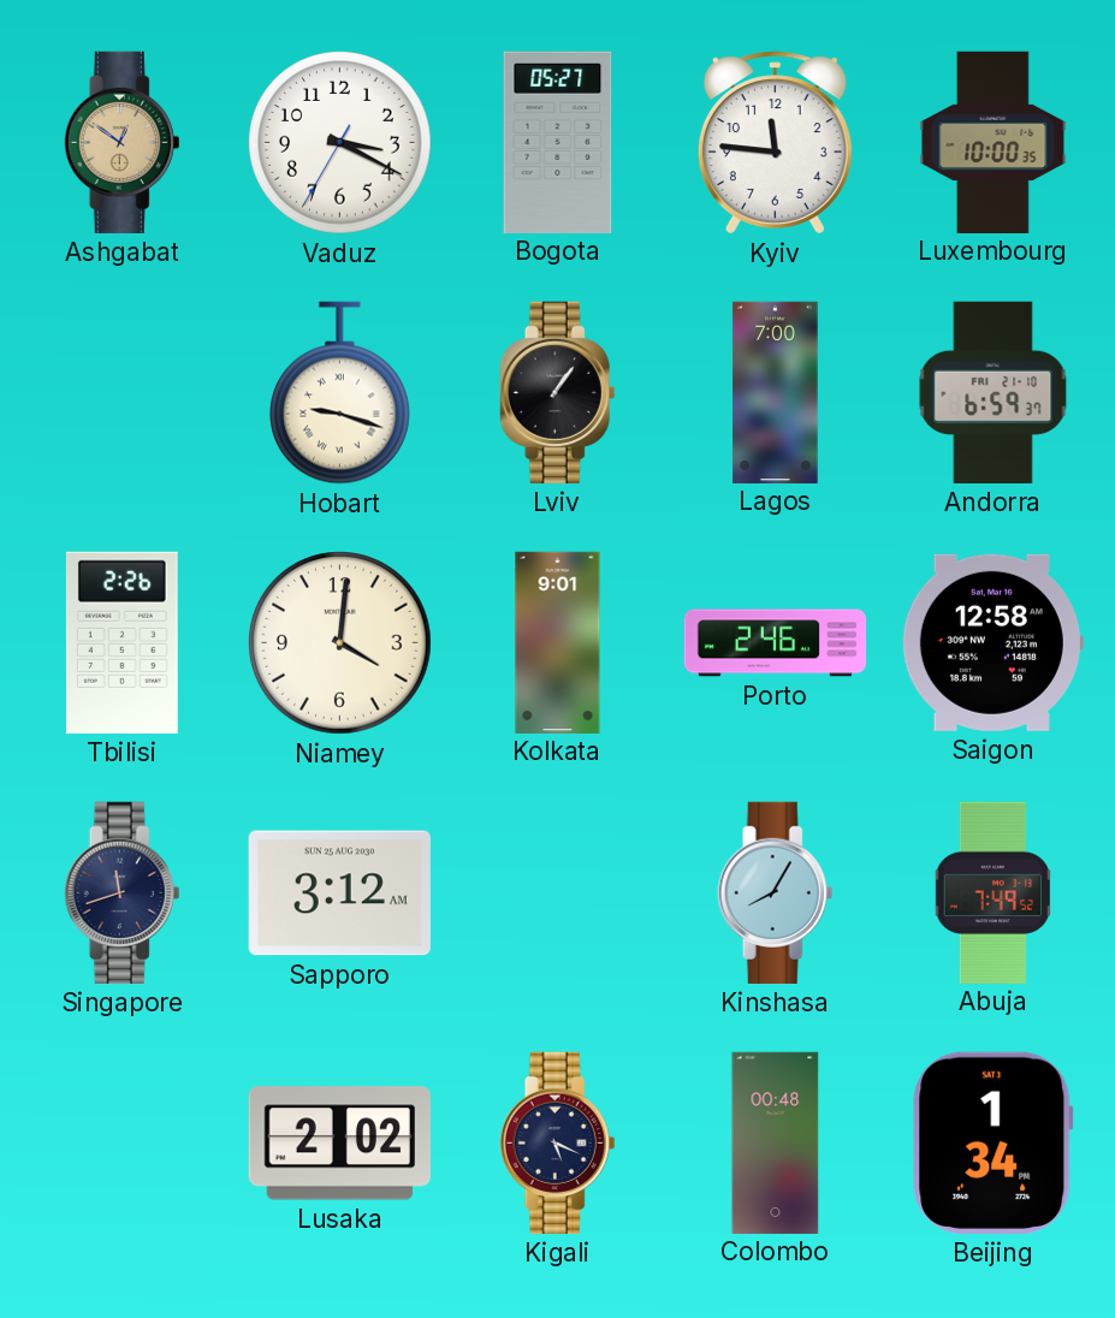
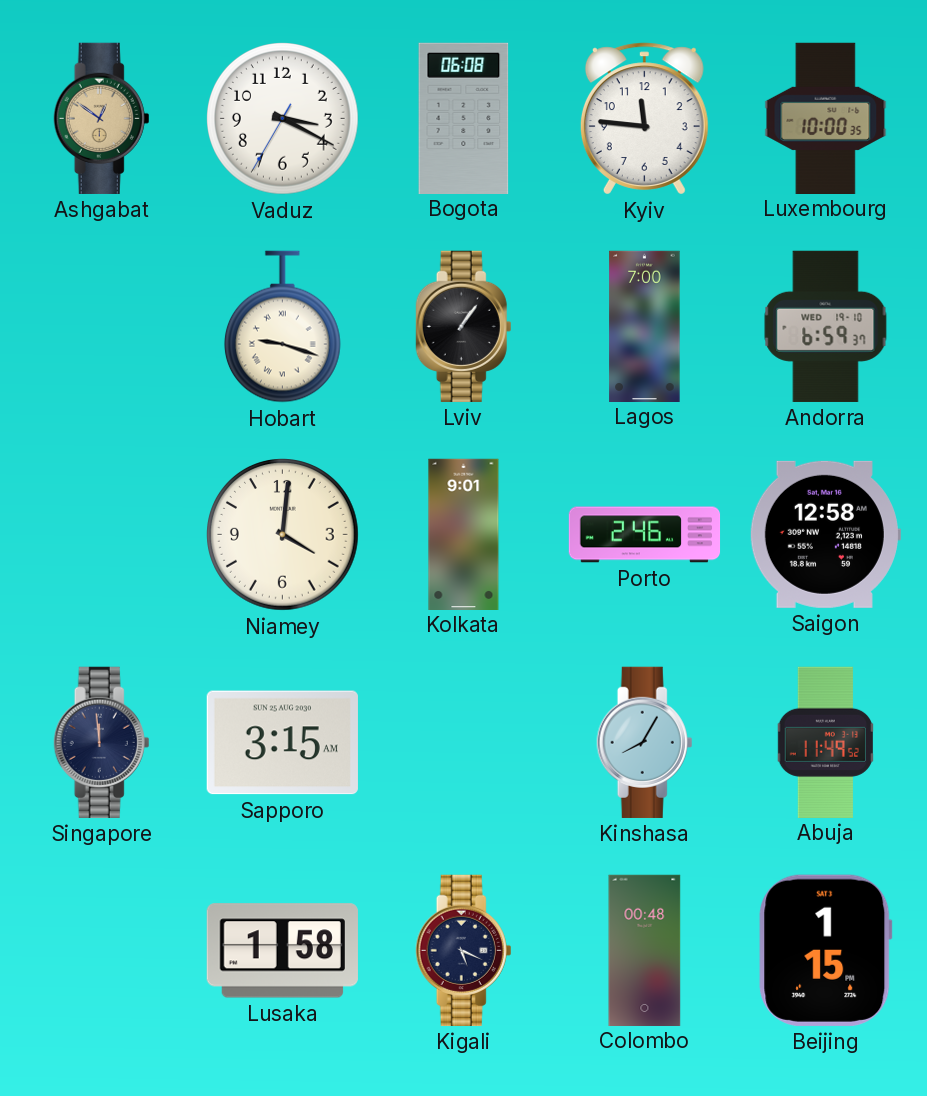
Bogota: 05:27 -> 06:08
Andorra date: FRI 21-10 -> WED 19-10
Tbilisi: 2:26 -> none
Singapore: 11:42 -> 11:59
Sapporo: 3:12 -> 3:15
Abuja: 7:49 -> 11:49
Lusaka: 2:02 -> 1:58
Beijing: 1:34 -> 1:15
